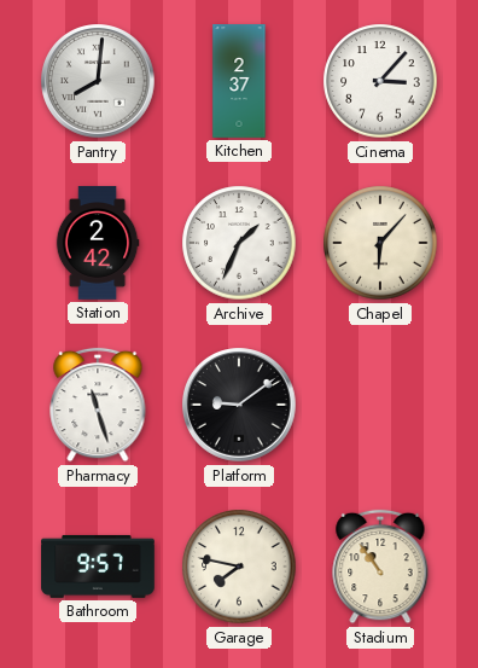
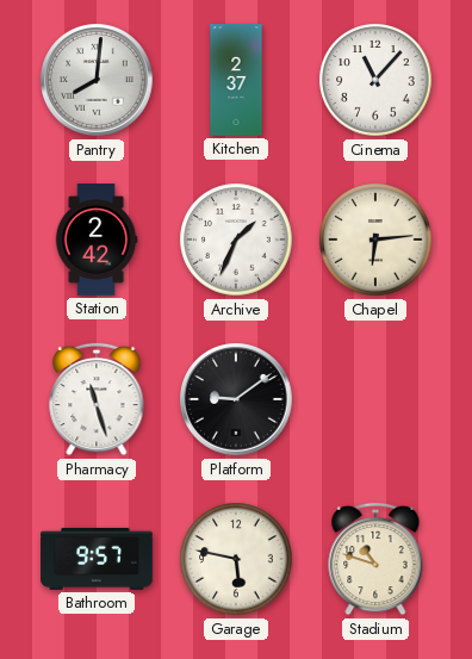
Cinema: 3:07 -> 11:07
Chapel: 6:07 -> 6:14
Garage: 7:47 -> 5:47
Stadium: 10:54 -> 10:48
